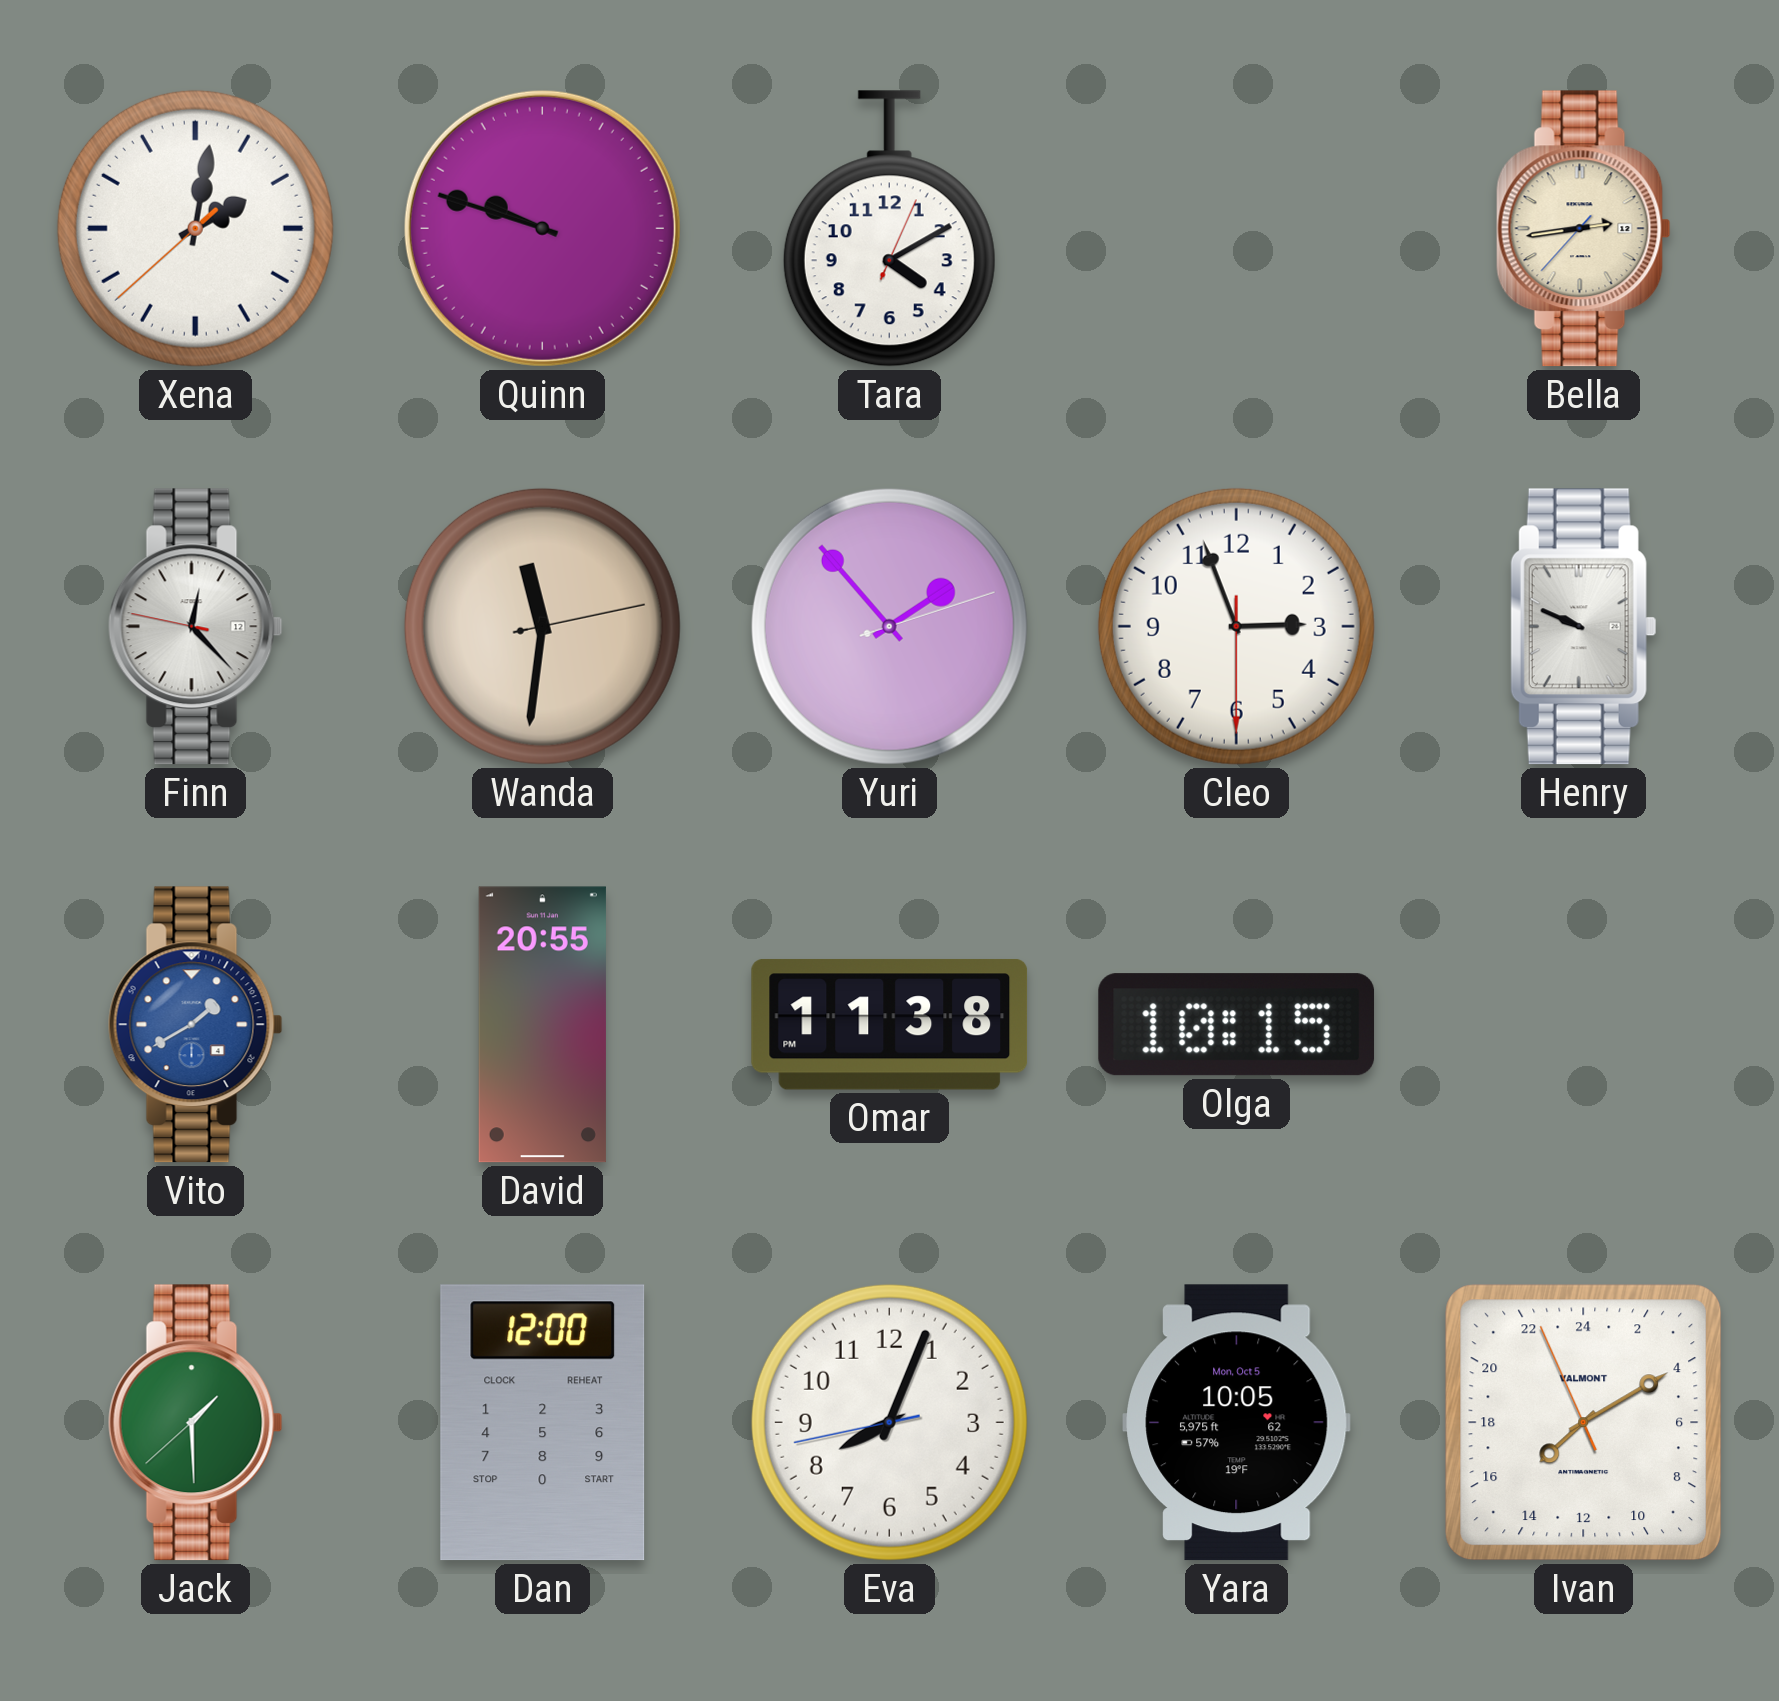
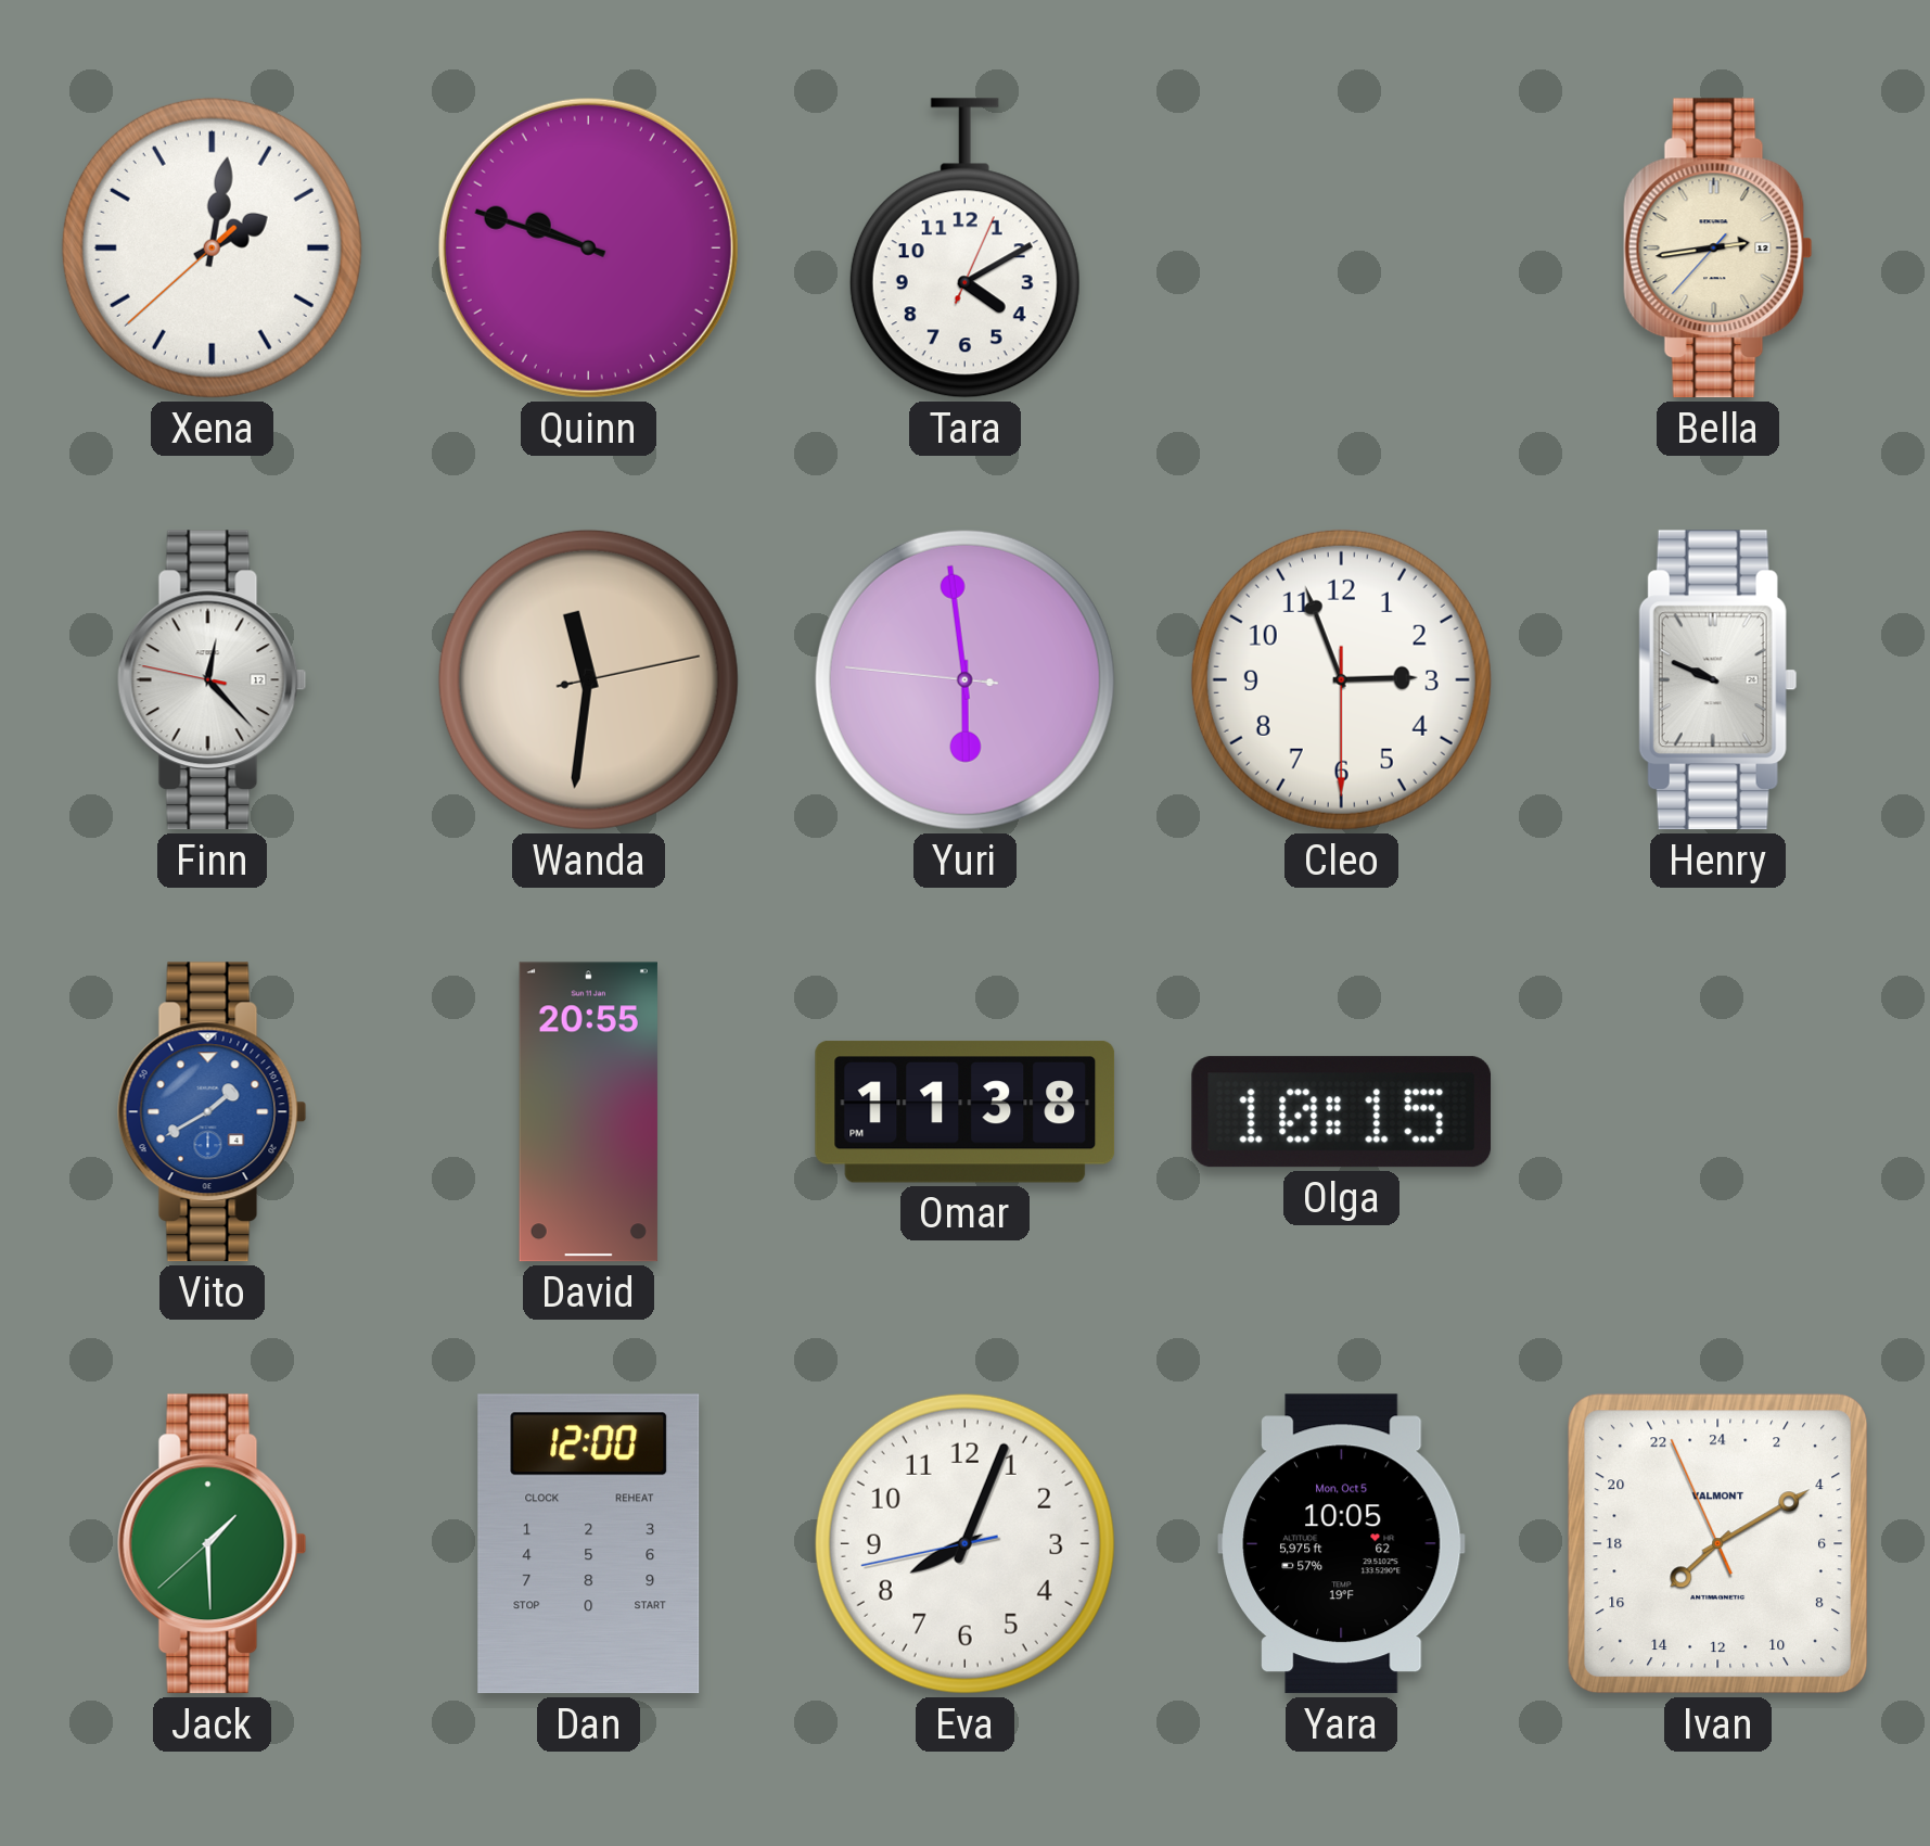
Yuri: 1:53 -> 5:58
